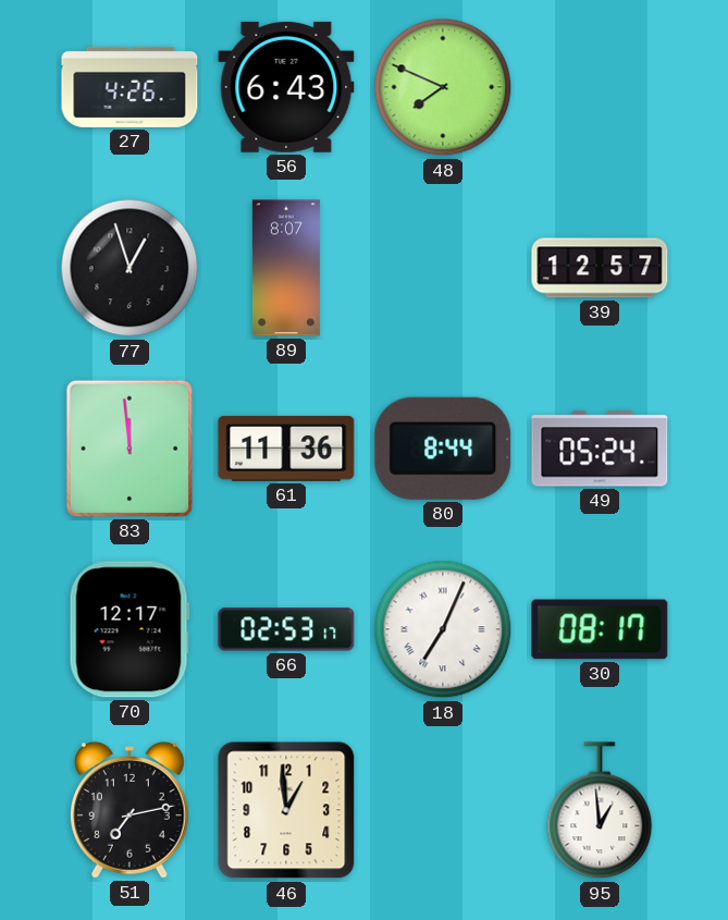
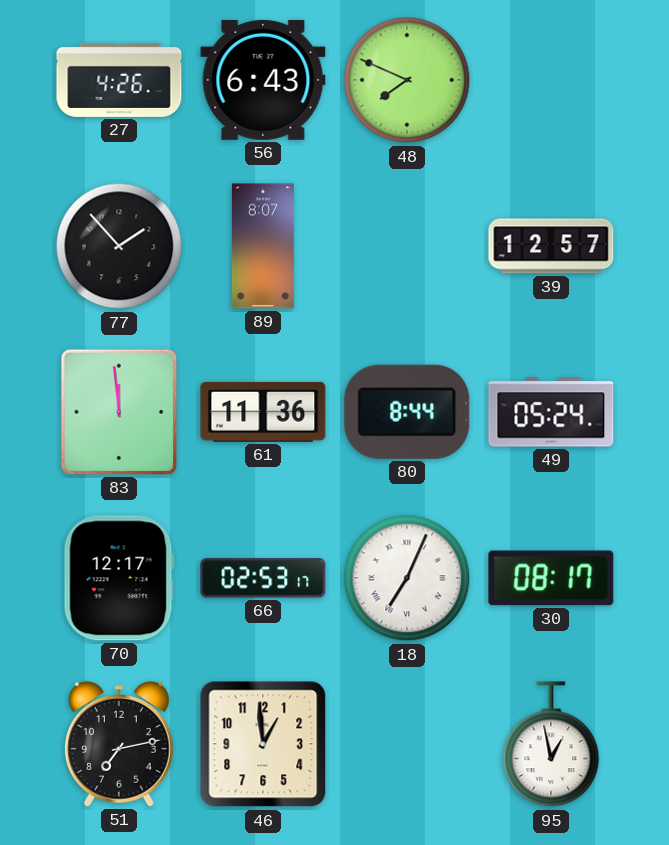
77: 12:57 -> 1:53
95: 12:59 -> 12:58
